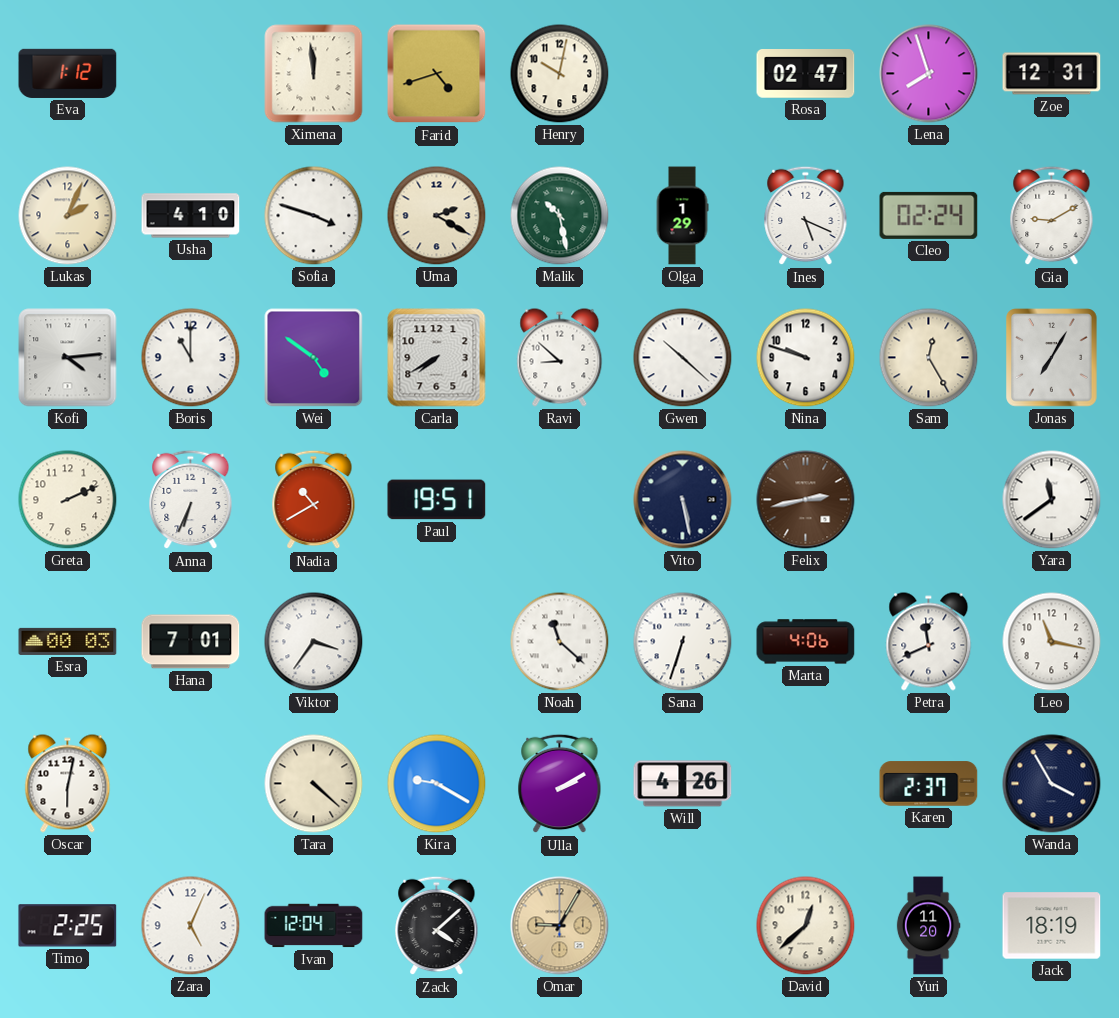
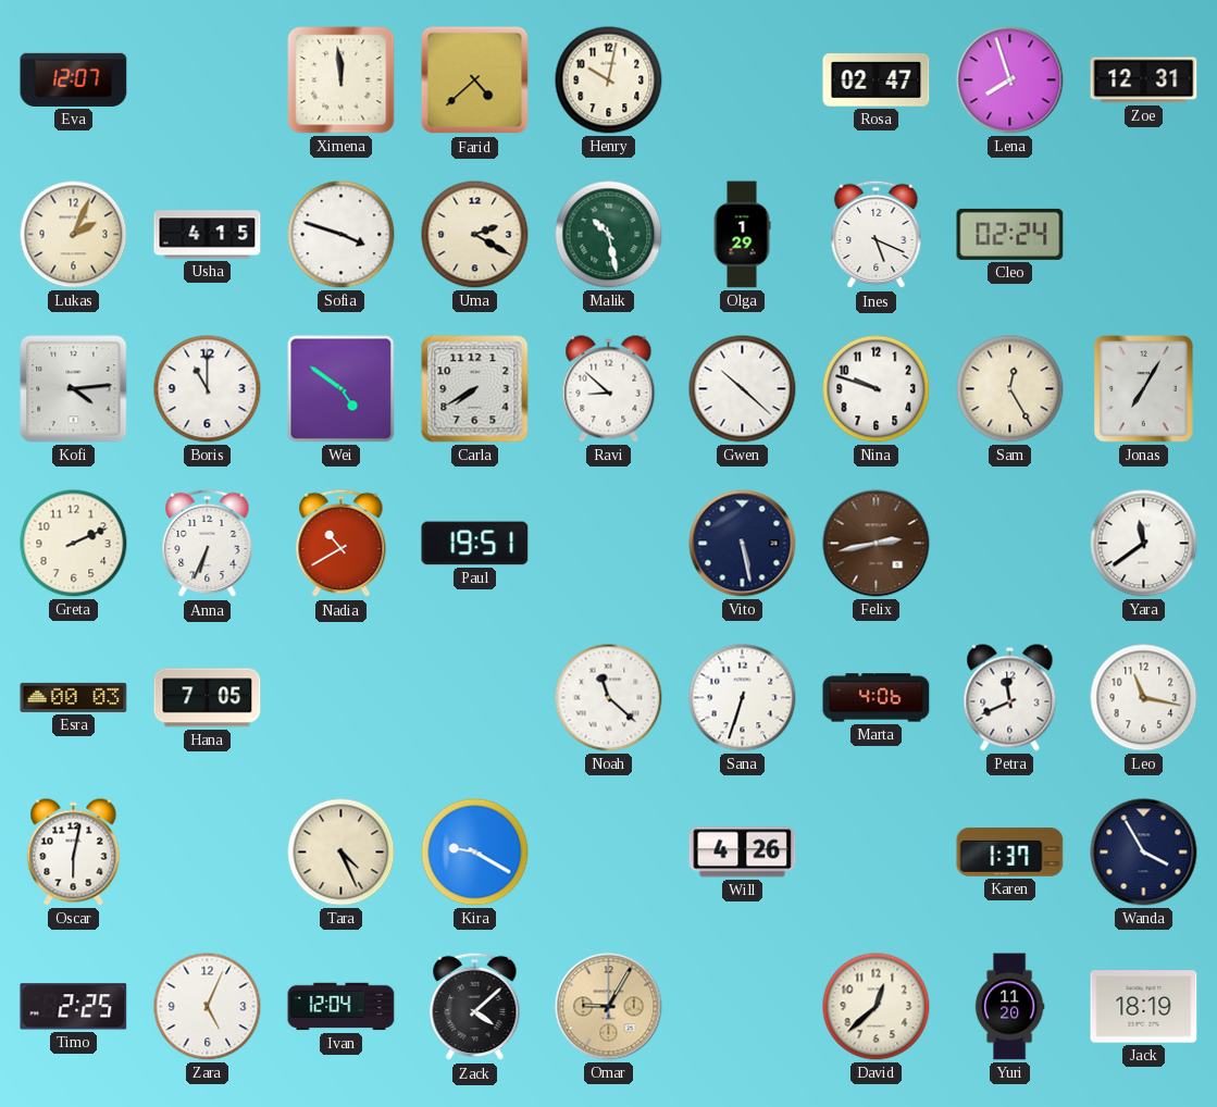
Eva: 1:12 -> 12:07
Farid: 4:42 -> 4:38
Usha: 4:10 -> 4:15
Gia: 9:10 -> none
Hana: 7:01 -> 7:05
Viktor: 3:36 -> none
Tara: 4:22 -> 4:26
Ulla: 2:10 -> none
Karen: 2:37 -> 1:37
